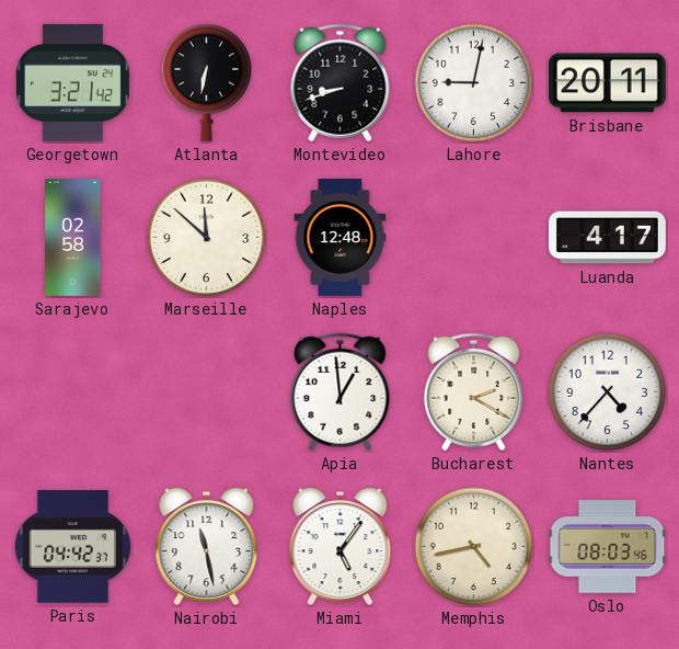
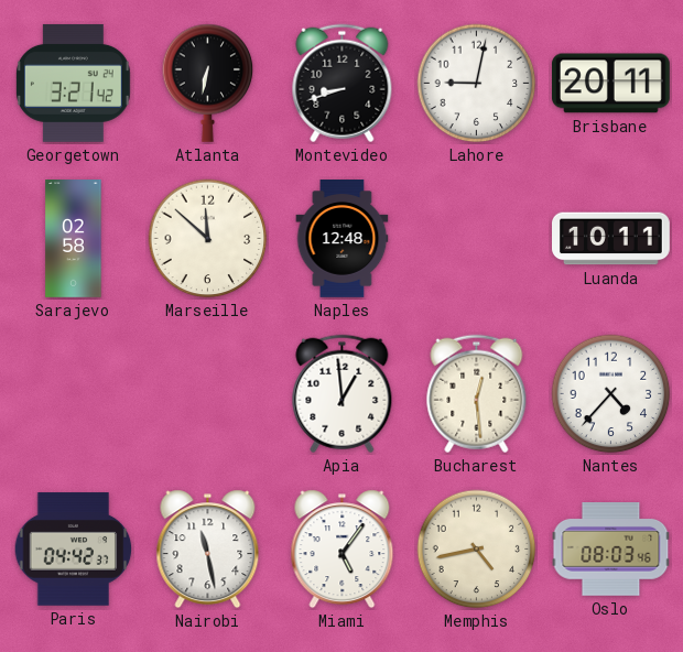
Luanda: 4:17 -> 10:11
Bucharest: 2:20 -> 12:29
